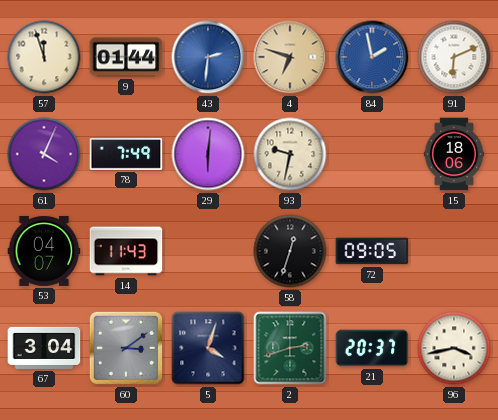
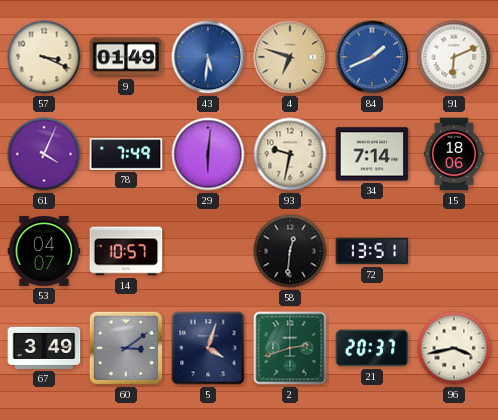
57: 11:57 -> 3:19
9: 01:44 -> 01:49
43: 2:31 -> 5:31
84: 1:58 -> 1:41
34: none -> 7:14
14: 11:43 -> 10:57
58: 12:33 -> 12:31
72: 09:05 -> 13:51
67: 3:04 -> 3:49
